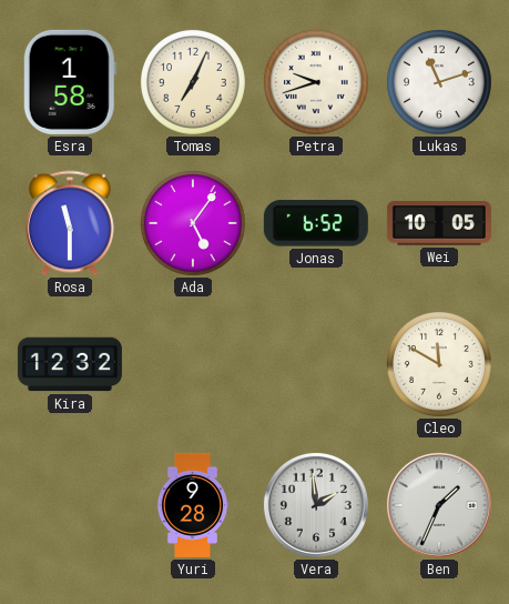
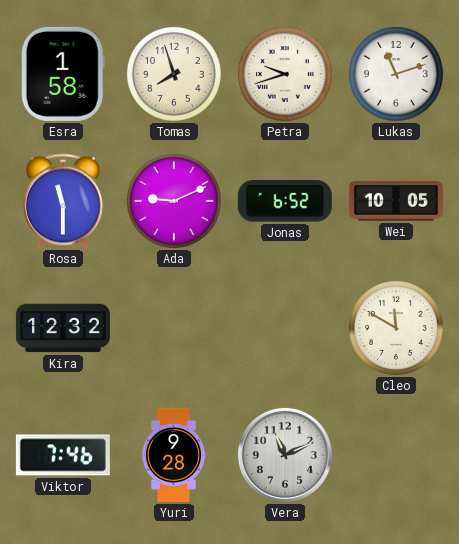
Tomas: 7:04 -> 7:57
Ada: 5:06 -> 9:11
Viktor: none -> 7:46
Vera: 1:59 -> 11:11
Ben: 1:34 -> none
